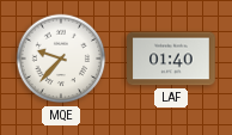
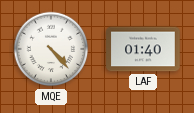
MQE: 9:37 -> 4:23
